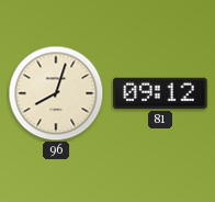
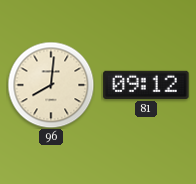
96: 8:03 -> 8:01
